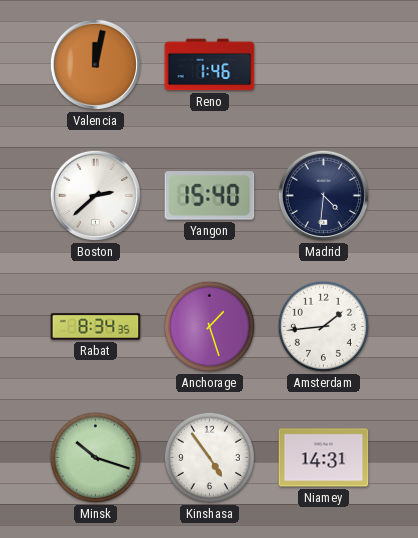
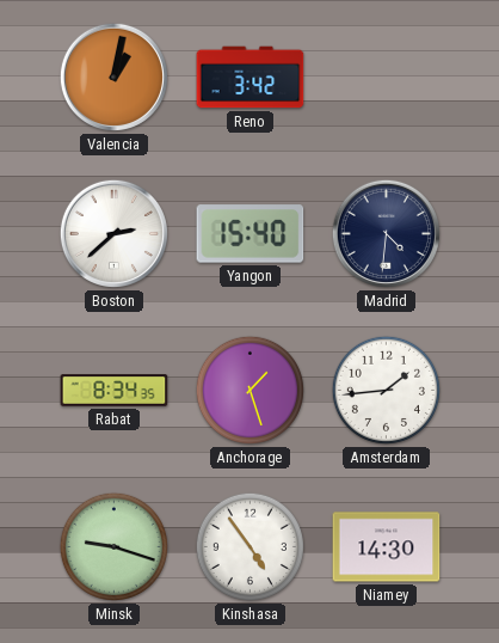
Valencia: 12:02 -> 1:02
Reno: 1:46 -> 3:42
Minsk: 10:18 -> 9:18
Niamey: 14:31 -> 14:30
